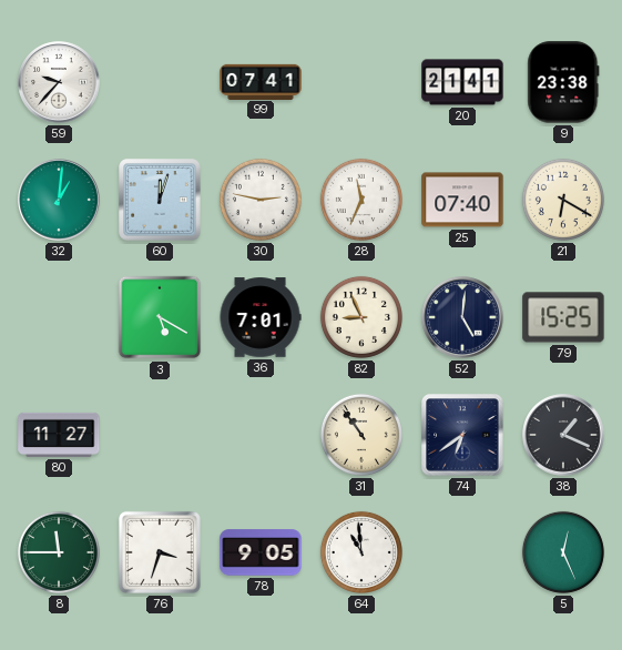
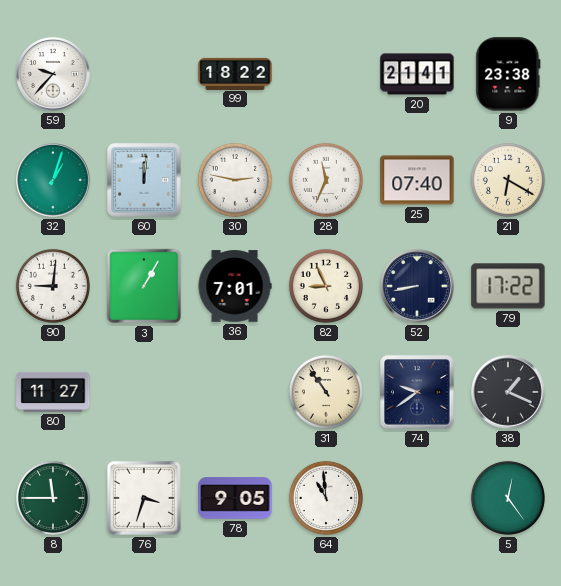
99: 07:41 -> 18:22
32: 1:01 -> 1:03
60: 12:03 -> 12:01
90: none -> 9:01
3: 5:20 -> 1:05
52: 5:01 -> 8:43
79: 15:25 -> 17:22
74: 6:39 -> 9:39
5: 12:26 -> 12:24
